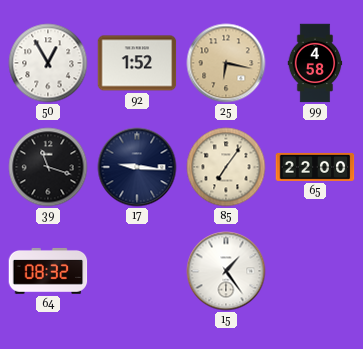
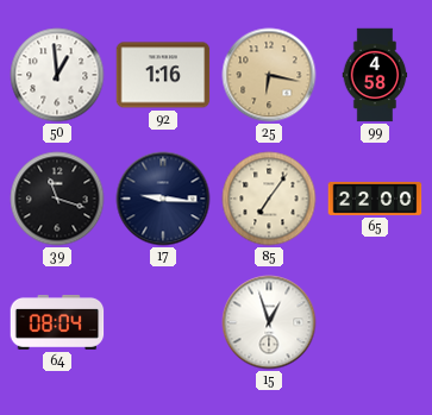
50: 12:55 -> 12:59
92: 1:52 -> 1:16
64: 08:32 -> 08:04
15: 1:24 -> 12:57
